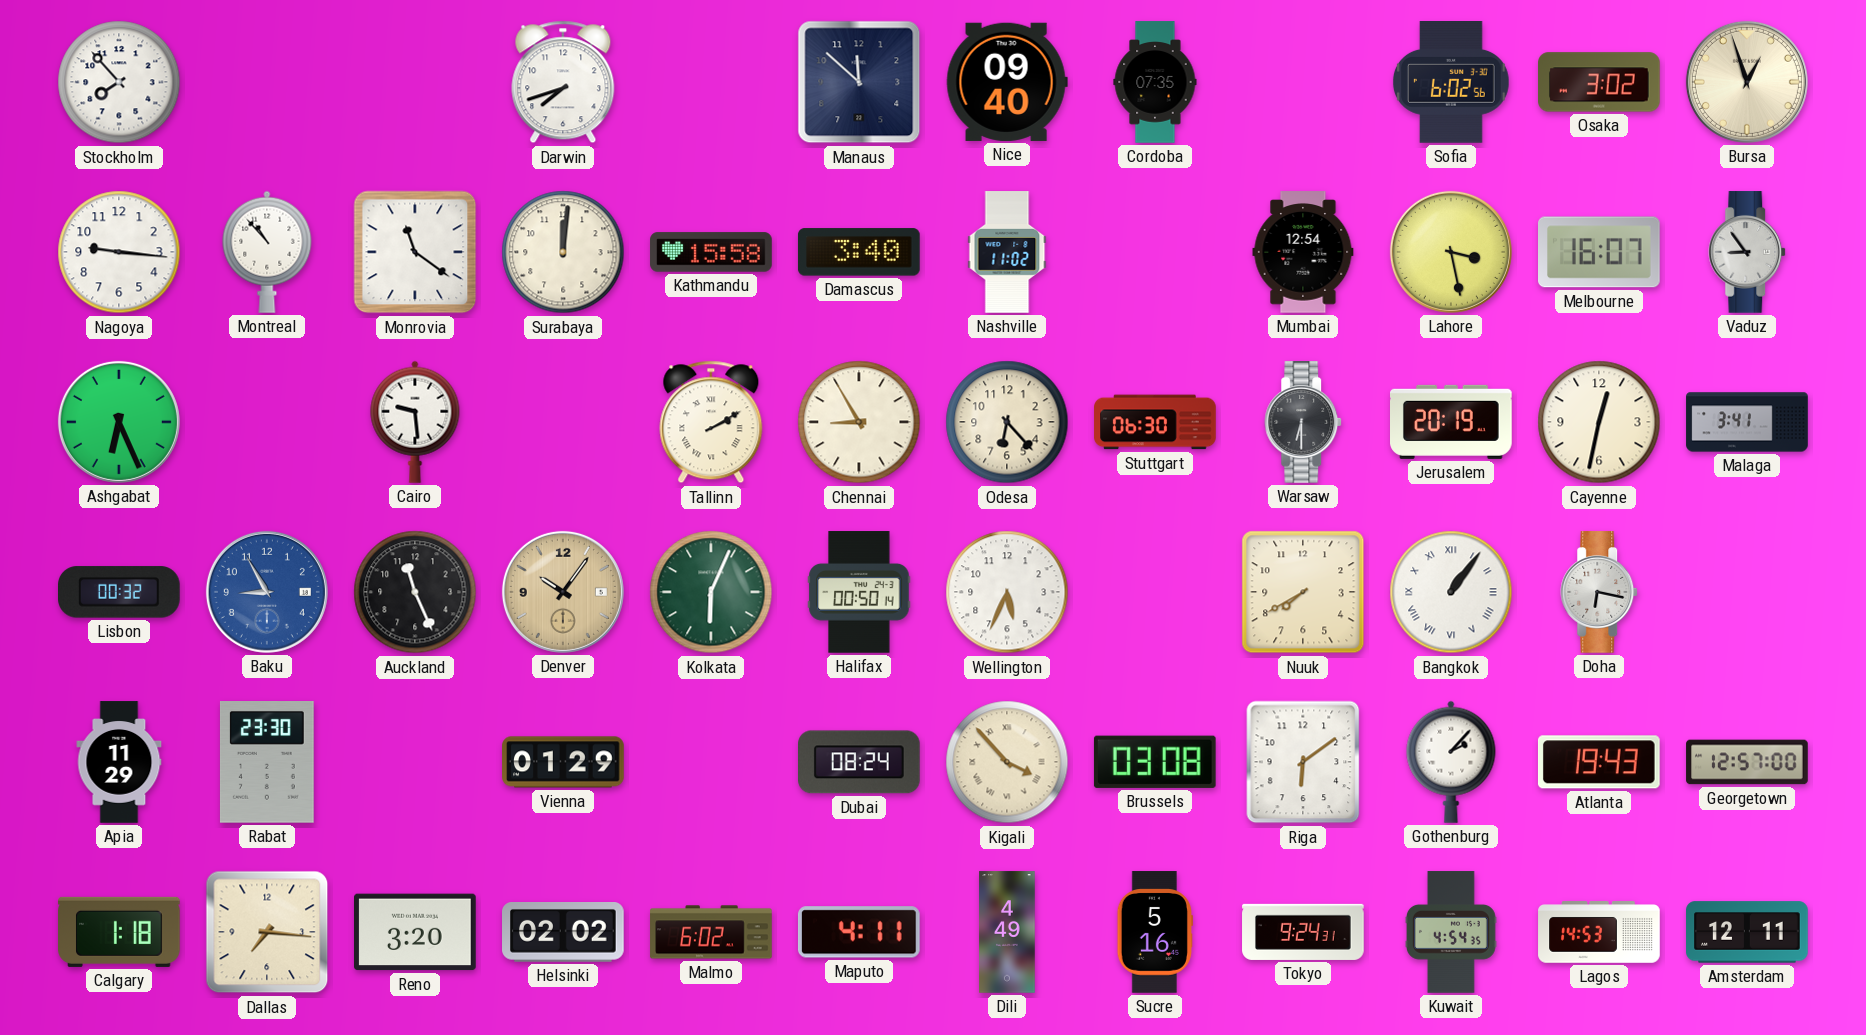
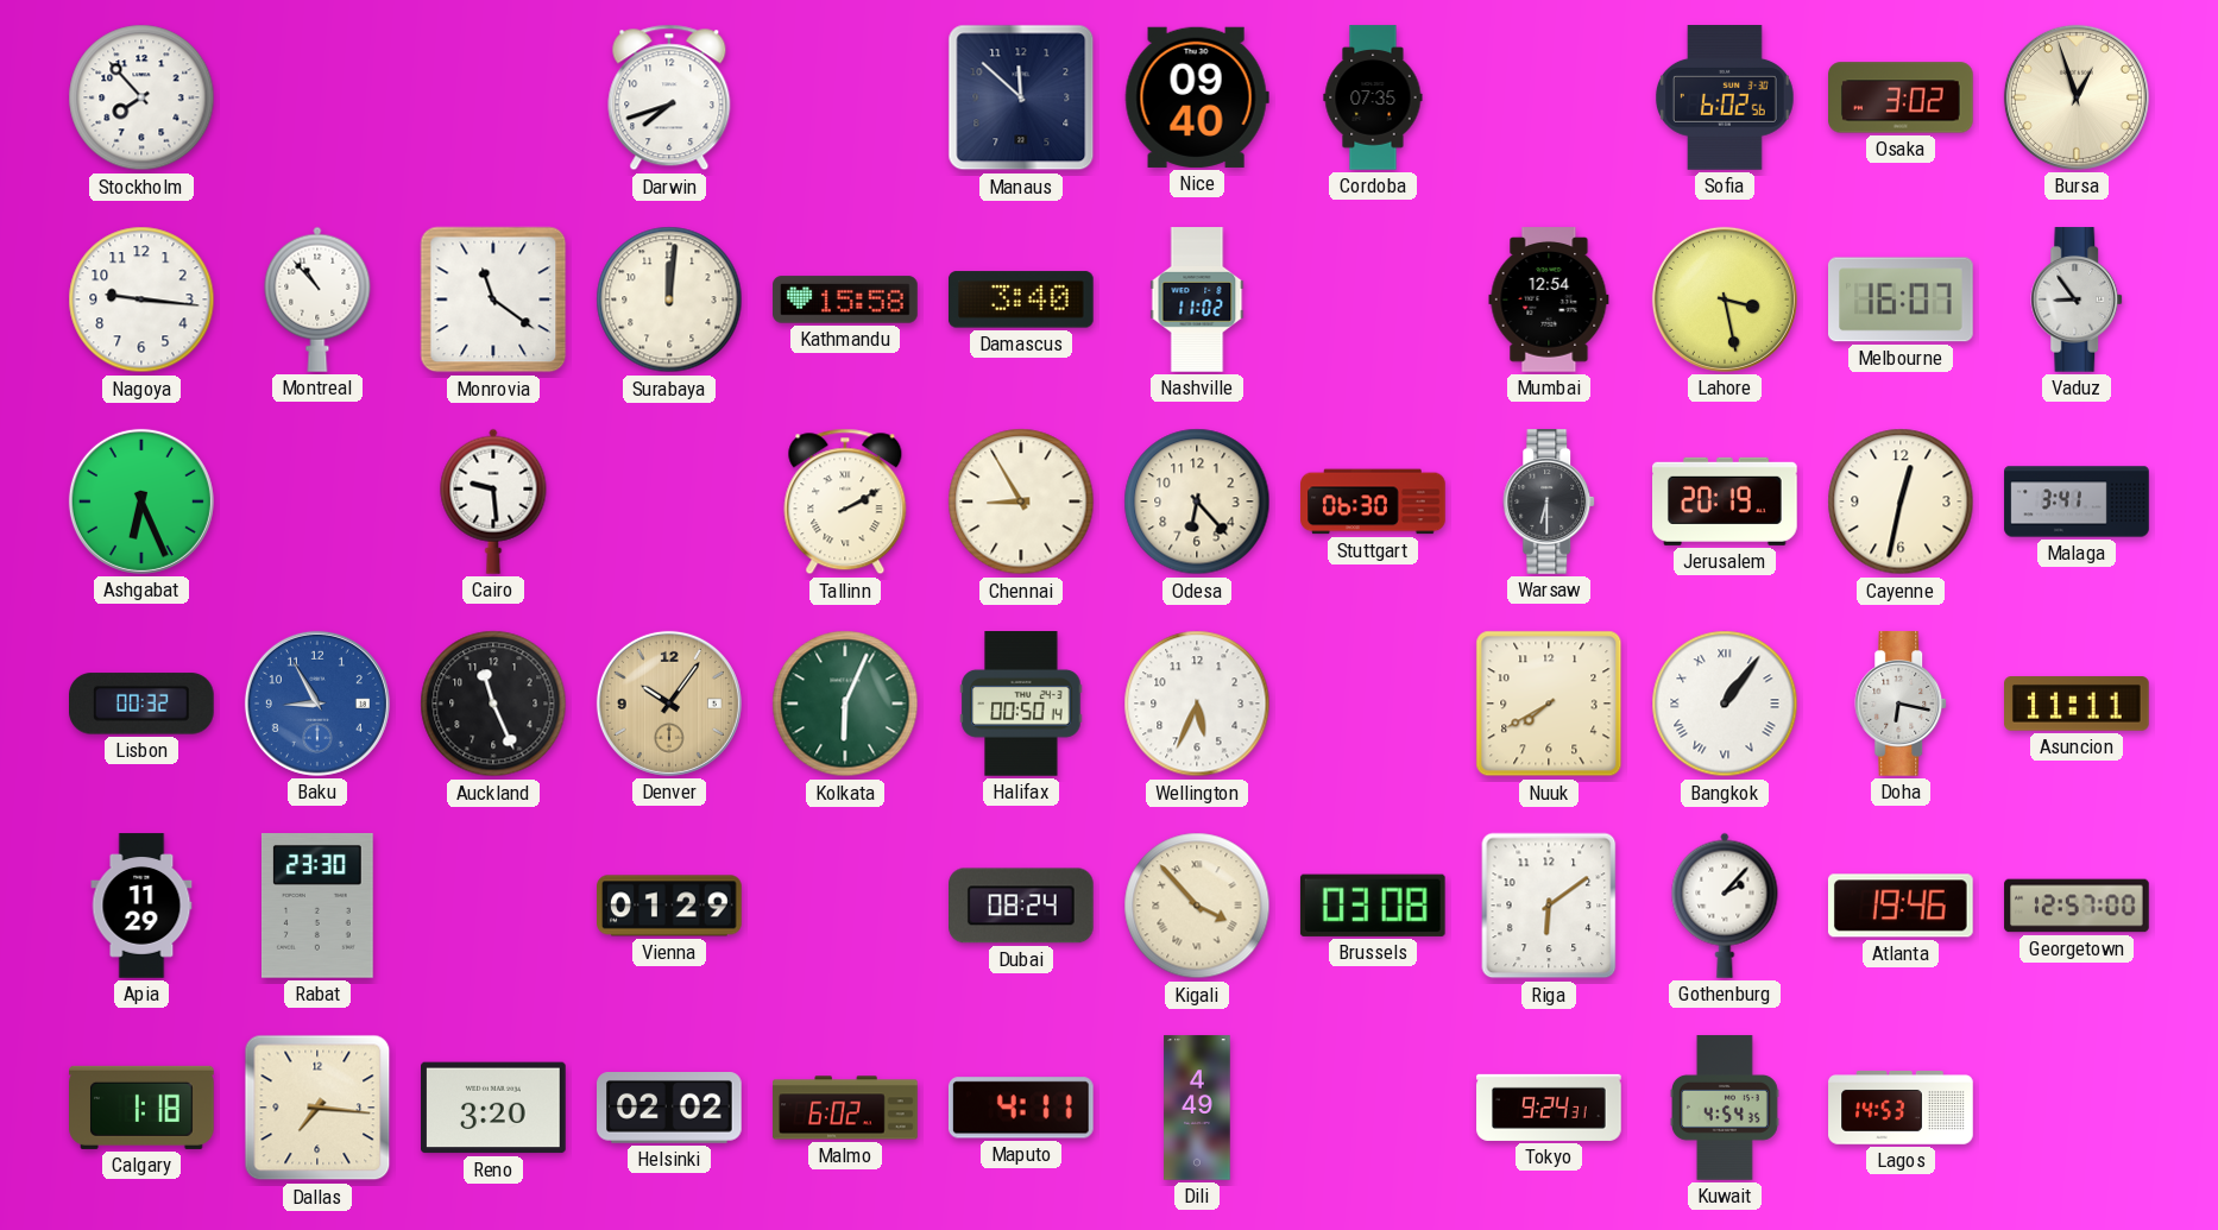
Asuncion: none -> 11:11
Atlanta: 19:43 -> 19:46
Sucre: 5:16 -> none
Amsterdam: 12:11 -> none
